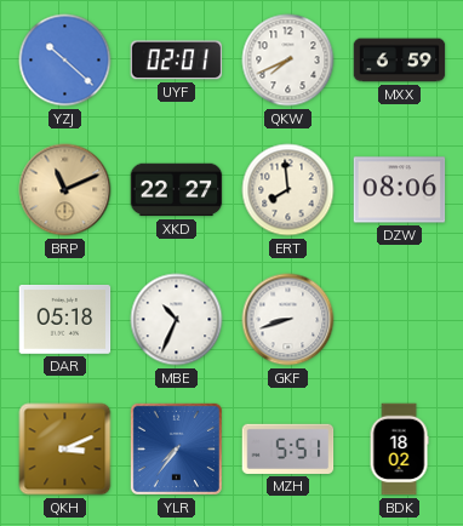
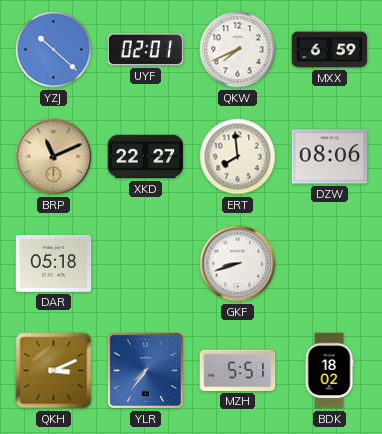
MBE: 10:34 -> none
